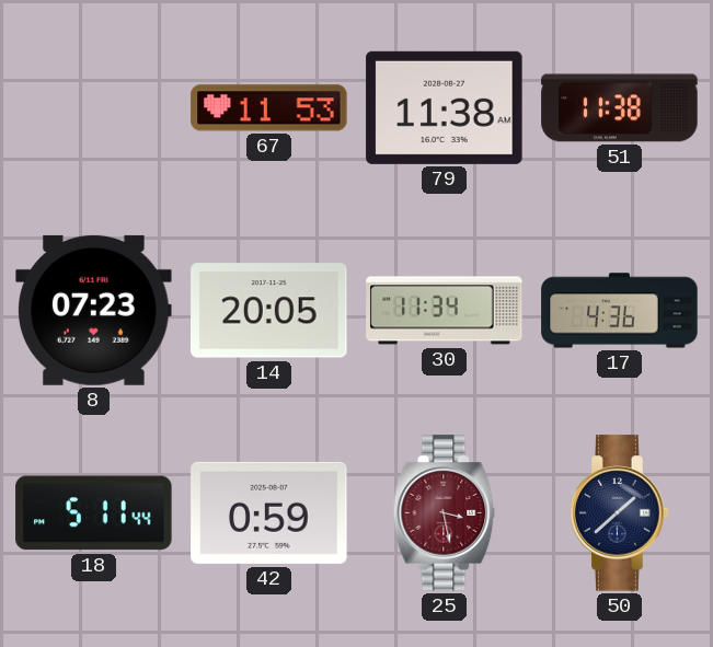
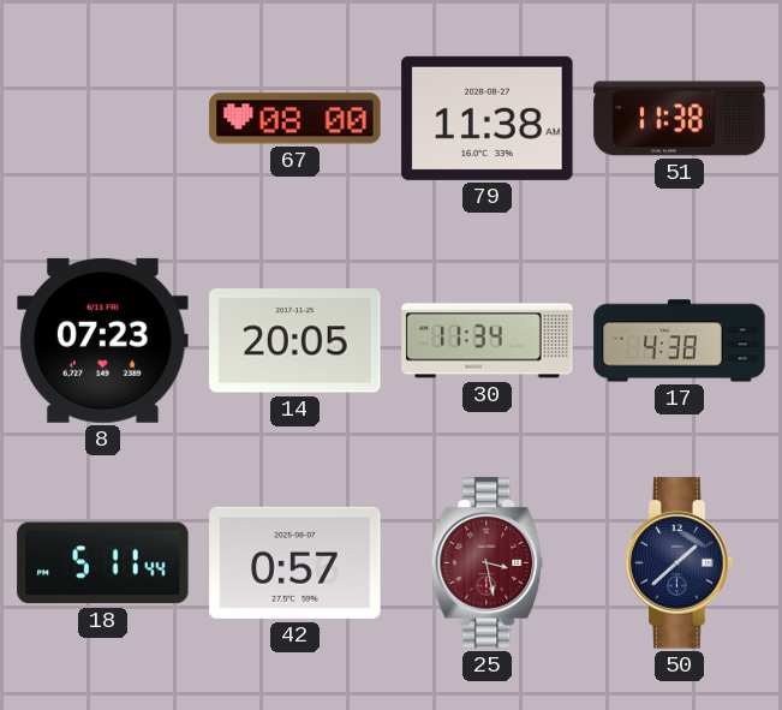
67: 11:53 -> 08:00
17: 4:36 -> 4:38
42: 0:59 -> 0:57
